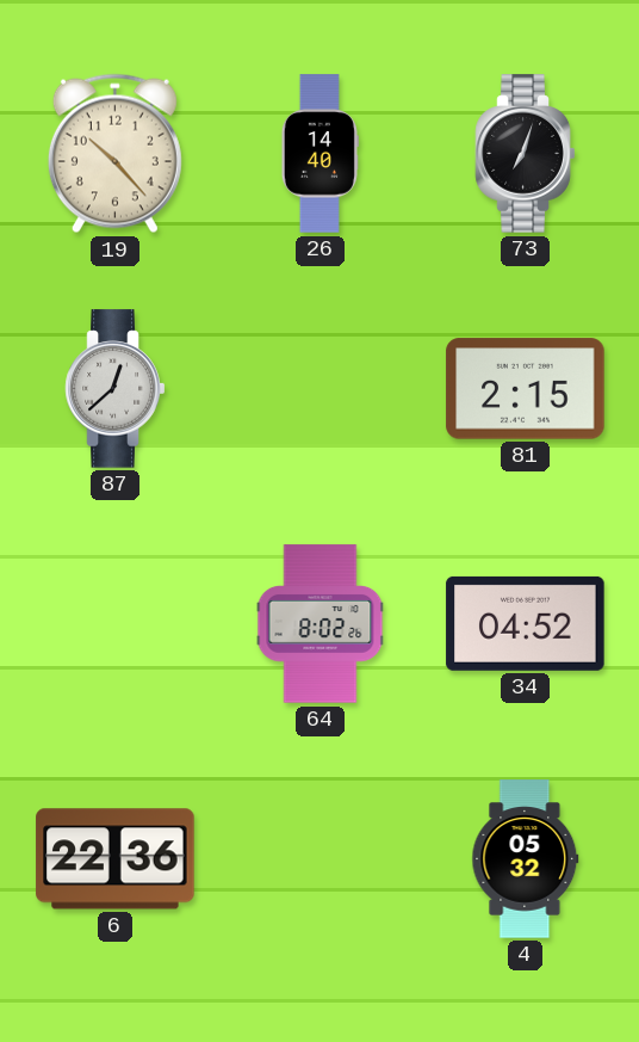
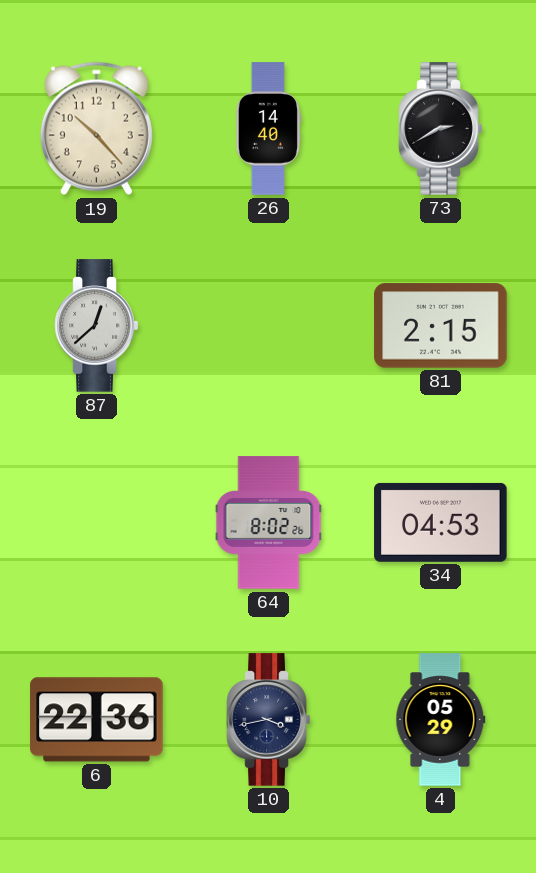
73: 7:03 -> 2:40
34: 04:52 -> 04:53
10: none -> 3:43
4: 05:32 -> 05:29
